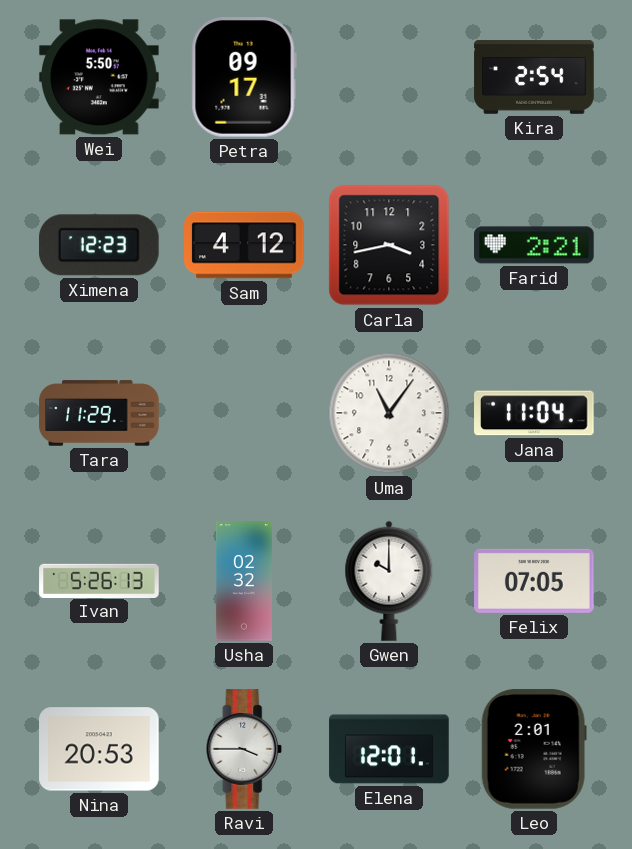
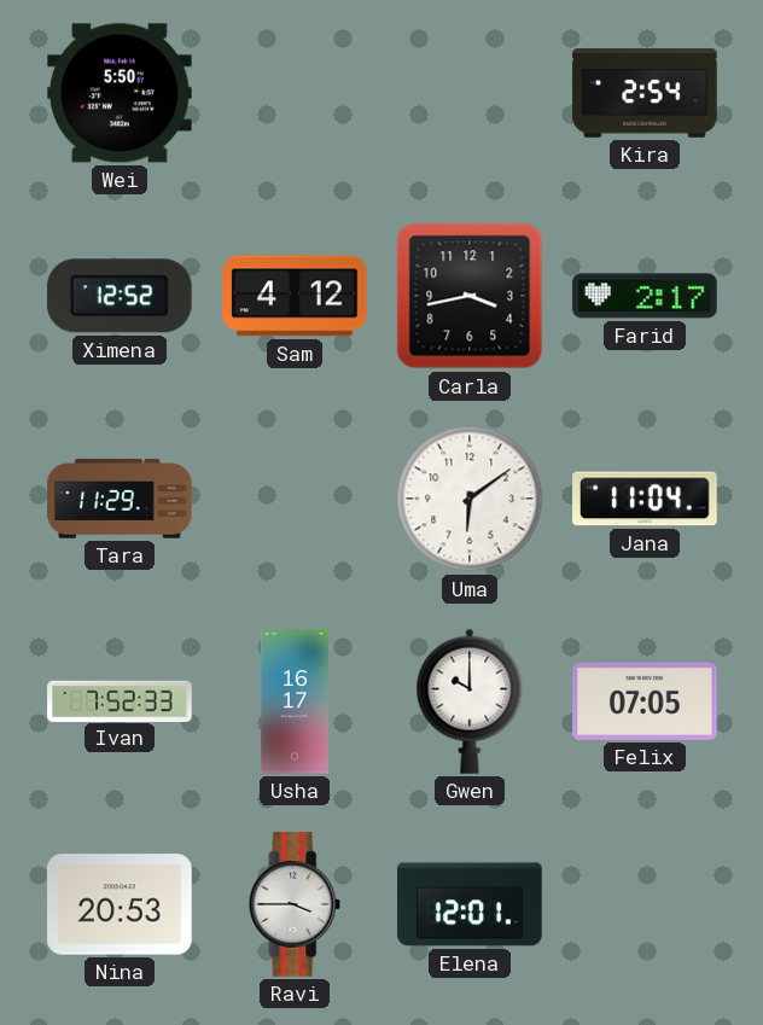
Petra: 09:17 -> none
Ximena: 12:23 -> 12:52
Farid: 2:21 -> 2:17
Uma: 11:06 -> 6:09
Ivan: 5:26 -> 7:52
Usha: 02:32 -> 16:17
Leo: 2:01 -> none
